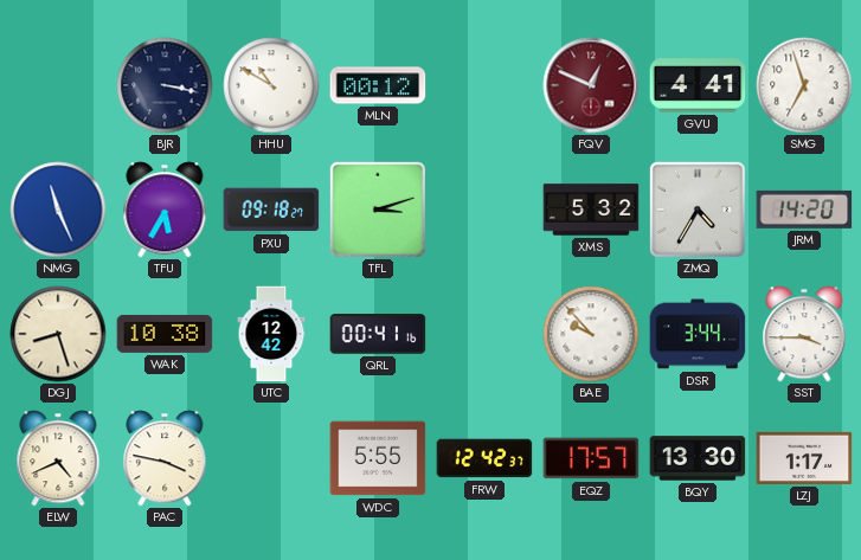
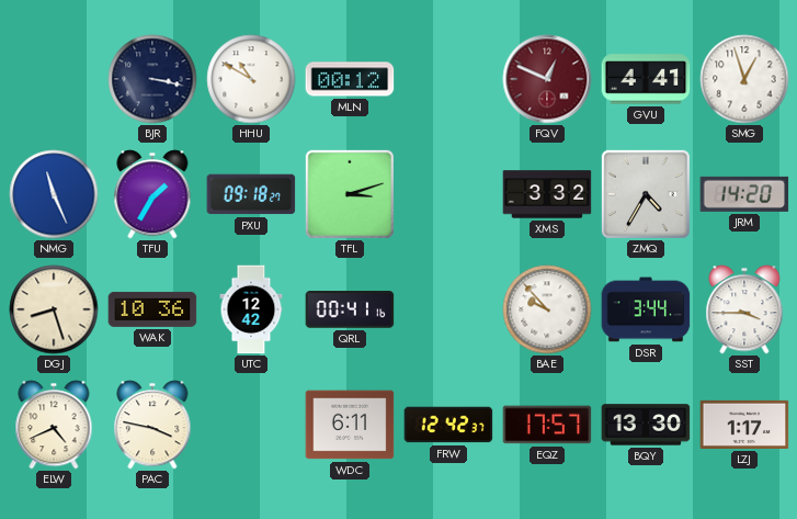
SMG: 6:57 -> 12:57
TFU: 5:35 -> 1:35
XMS: 5:32 -> 3:32
WAK: 10:38 -> 10:36
WDC: 5:55 -> 6:11
